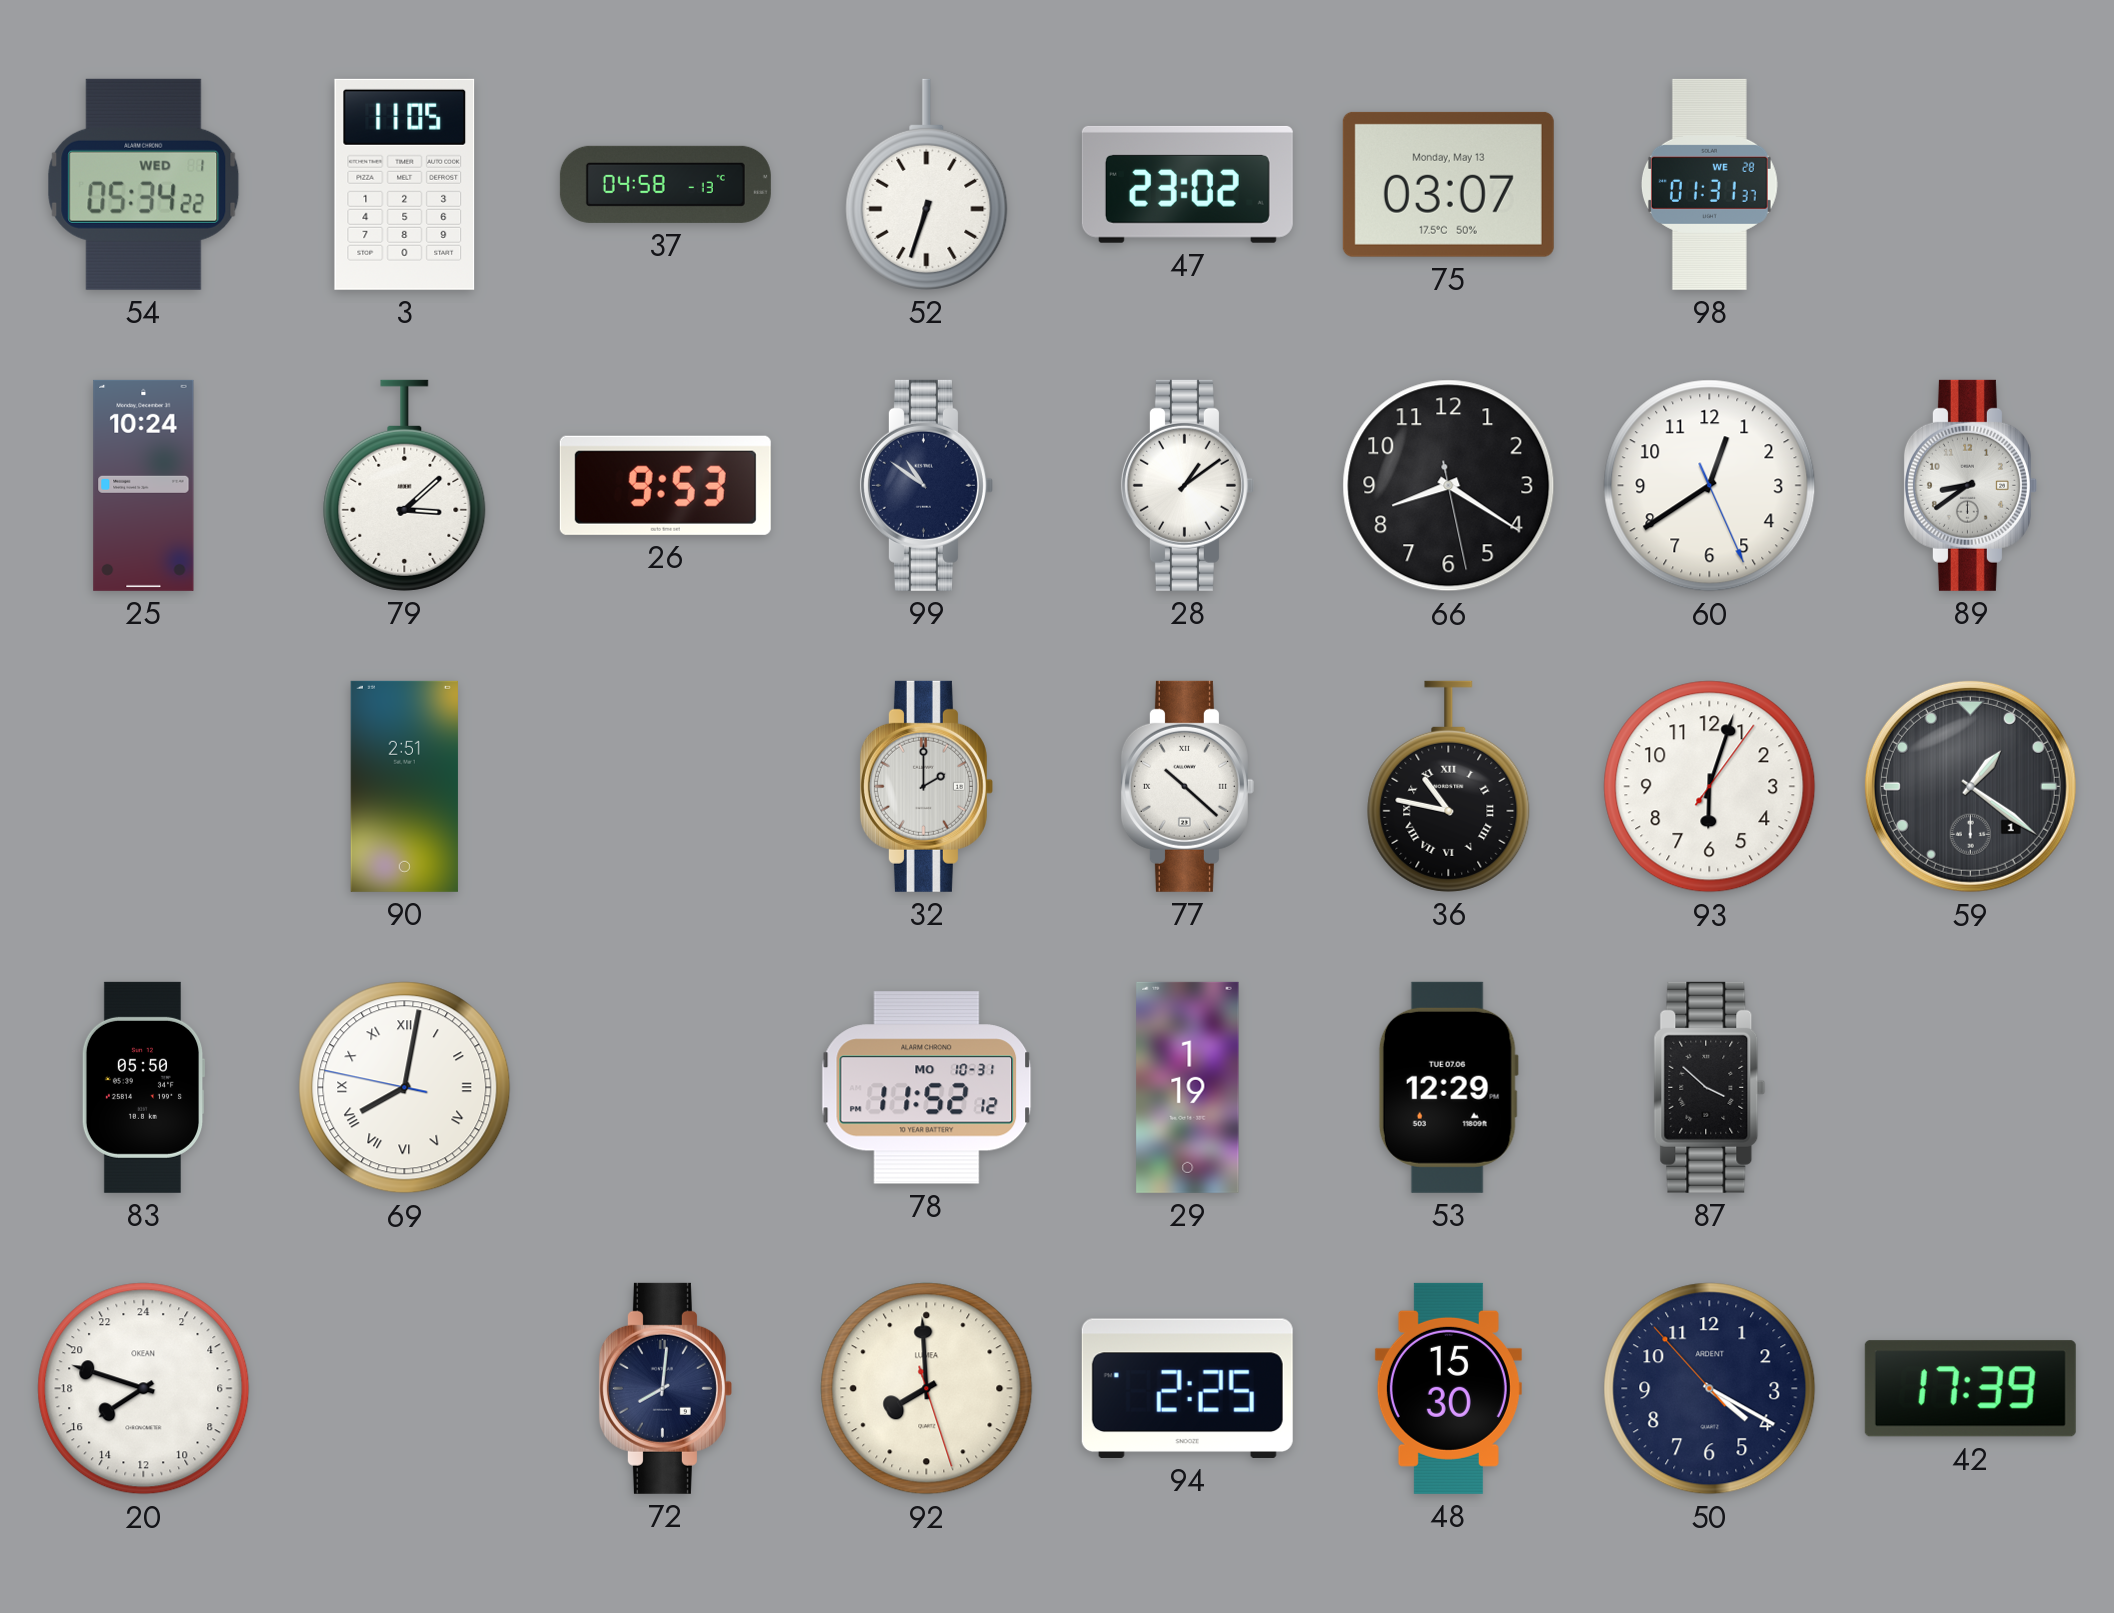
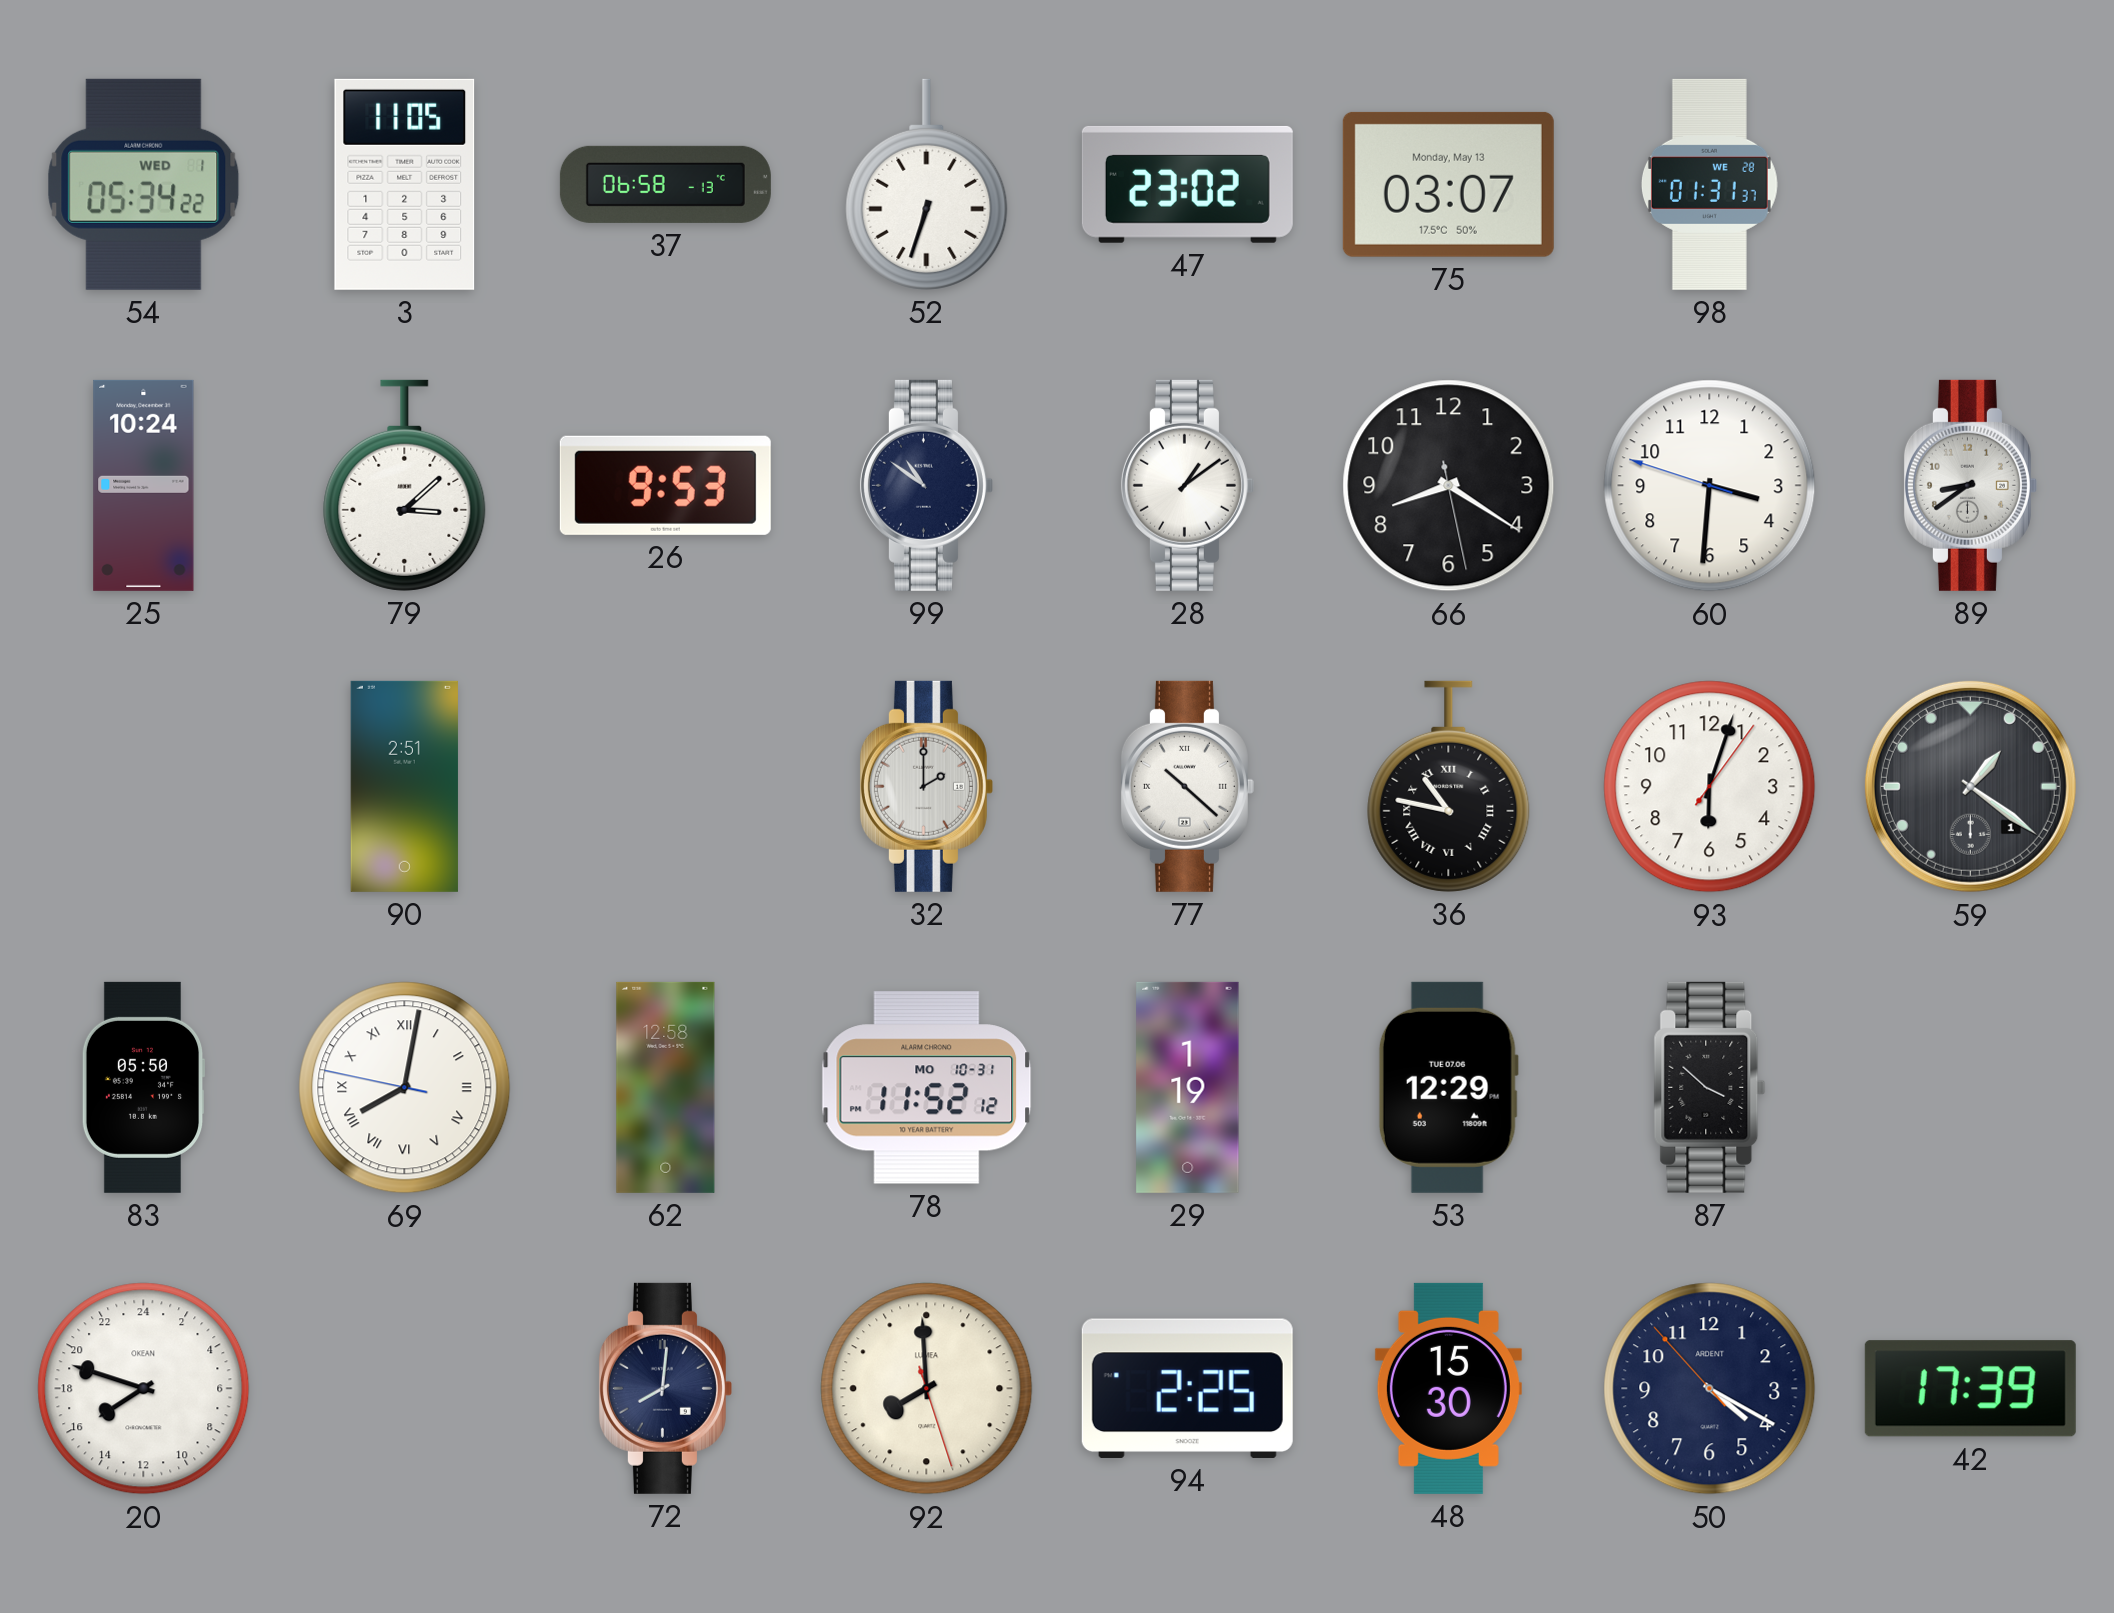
37: 04:58 -> 06:58
60: 12:39 -> 3:30
62: none -> 12:58
